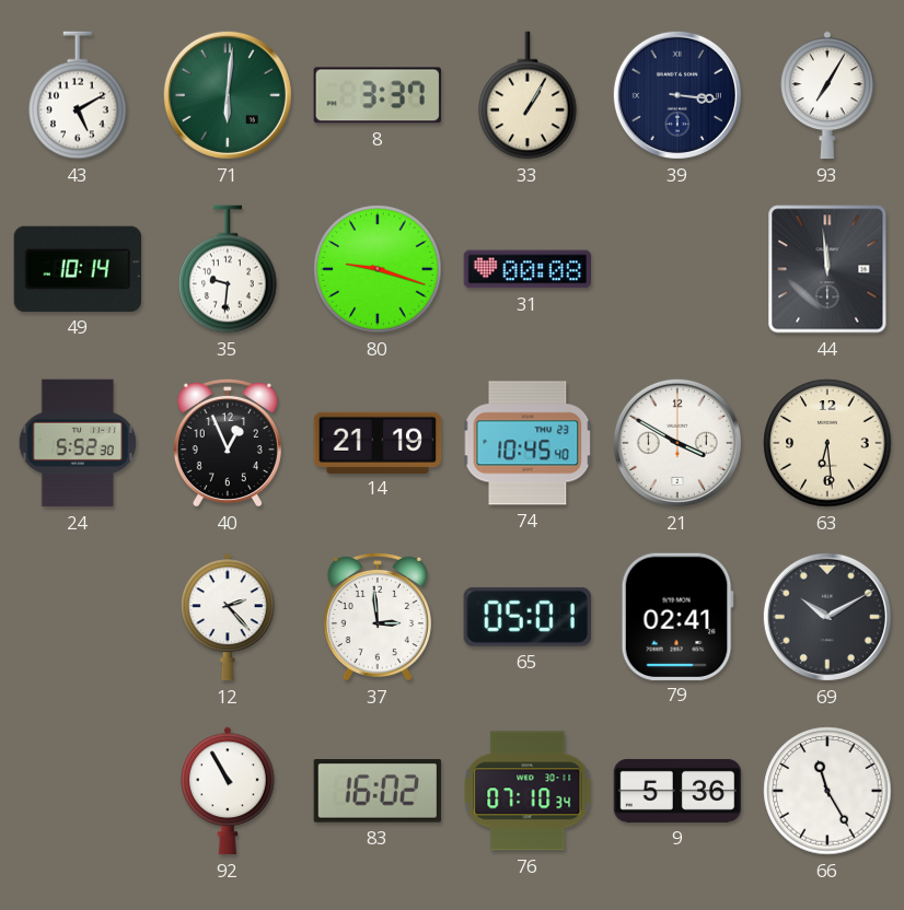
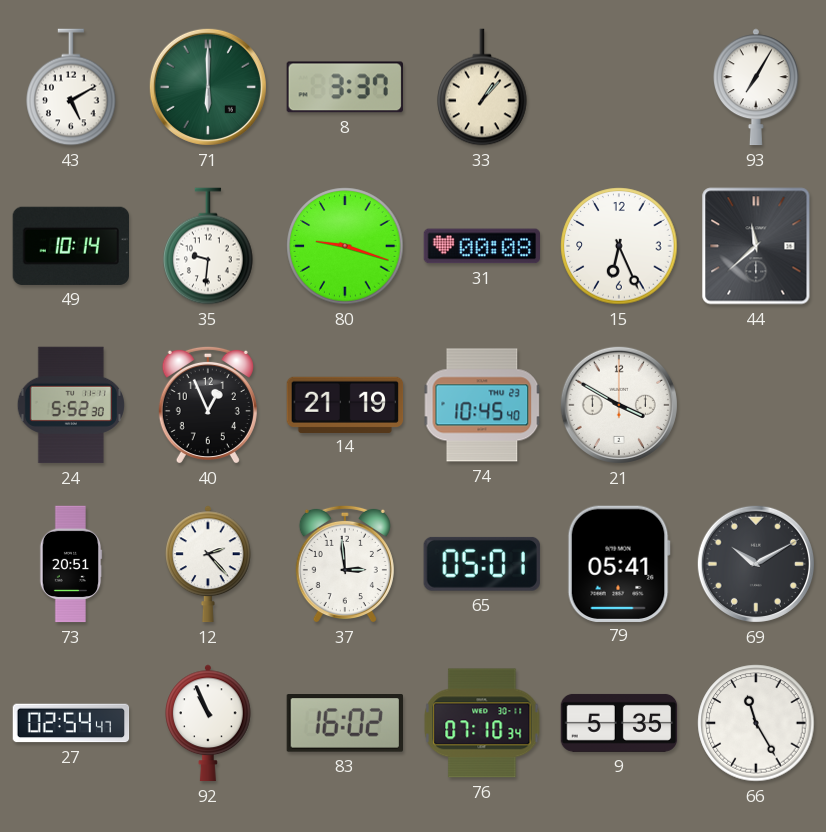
71: 6:01 -> 6:00
33: 1:05 -> 1:07
39: 3:16 -> none
15: none -> 6:26
44: 11:59 -> 11:38
63: 6:29 -> none
73: none -> 20:51
79: 02:41 -> 05:41
27: none -> 02:54
92: 10:55 -> 10:56
9: 5:36 -> 5:35
